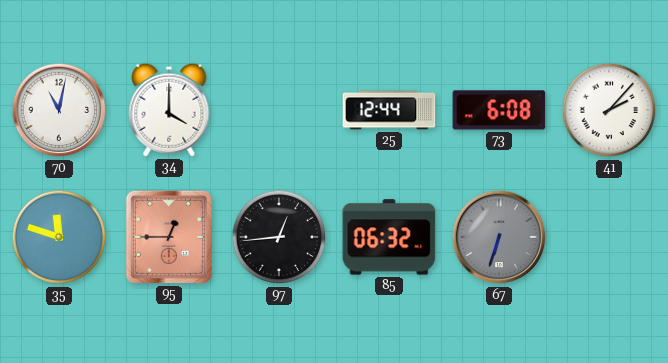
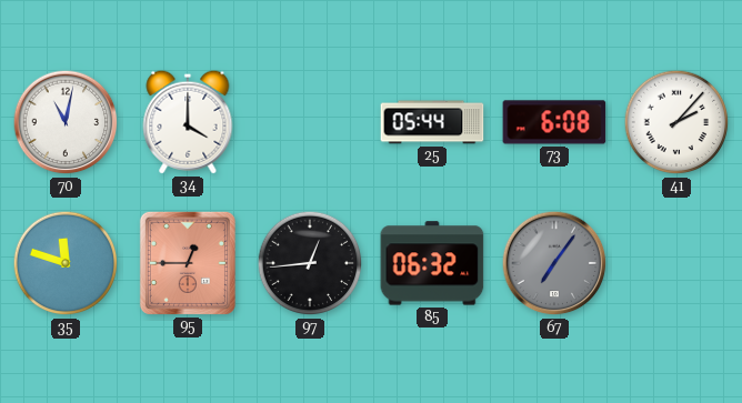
25: 12:44 -> 05:44
67: 6:33 -> 7:06
